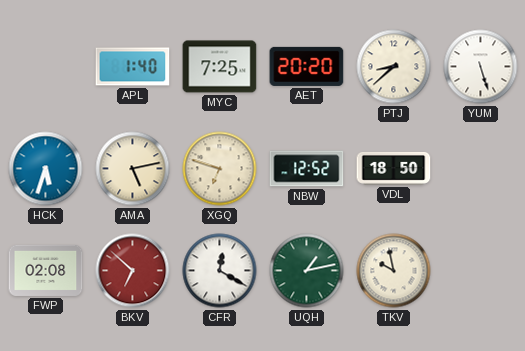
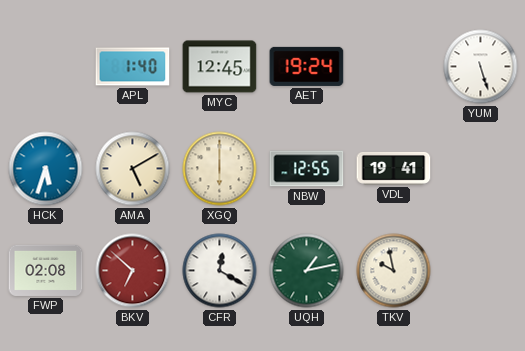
MYC: 7:25 -> 12:45
AET: 20:20 -> 19:24
PTJ: 8:38 -> none
AMA: 5:13 -> 5:10
XGQ: 6:48 -> 6:00
NBW: 12:52 -> 12:55
VDL: 18:50 -> 19:41
